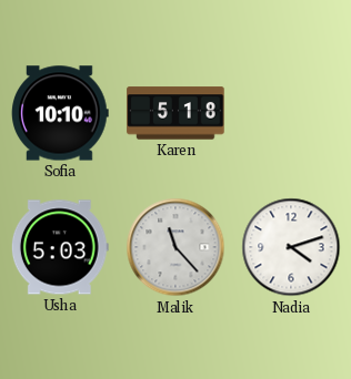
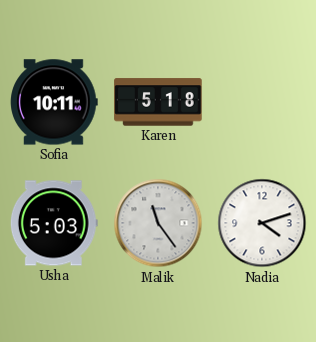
Sofia: 10:10 -> 10:11
Malik: 11:23 -> 11:24
